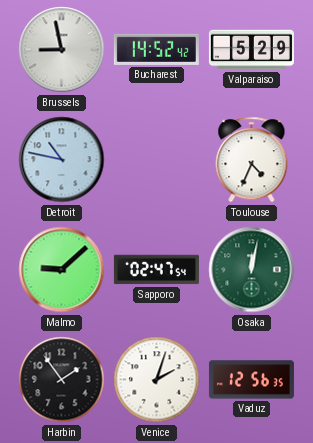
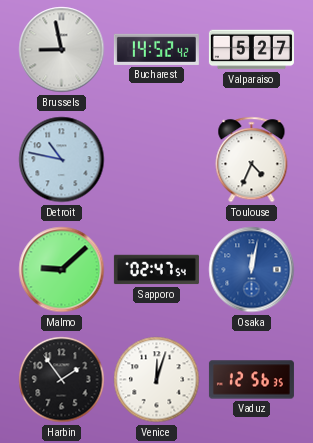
Valparaiso: 5:29 -> 5:27
Osaka dial: green -> blue
Venice: 2:03 -> 12:03
